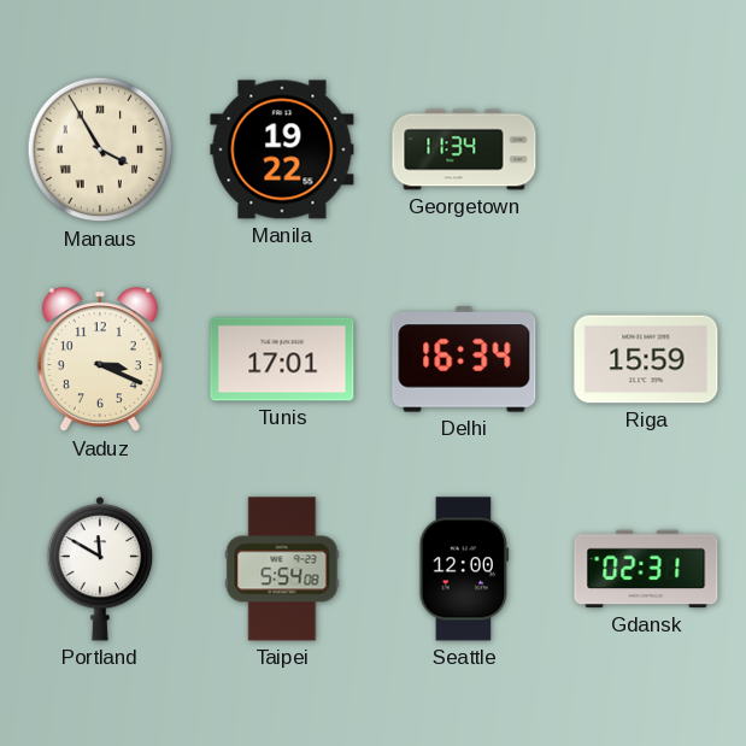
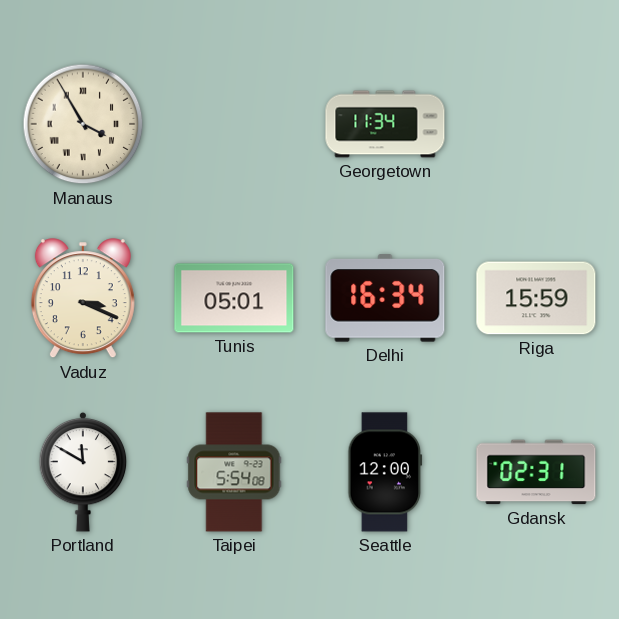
Manila: 19:22 -> none
Tunis: 17:01 -> 05:01
